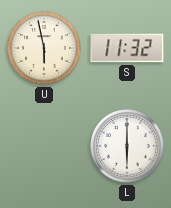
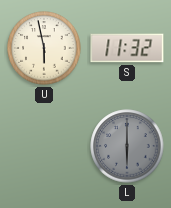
L dial: white -> grey
